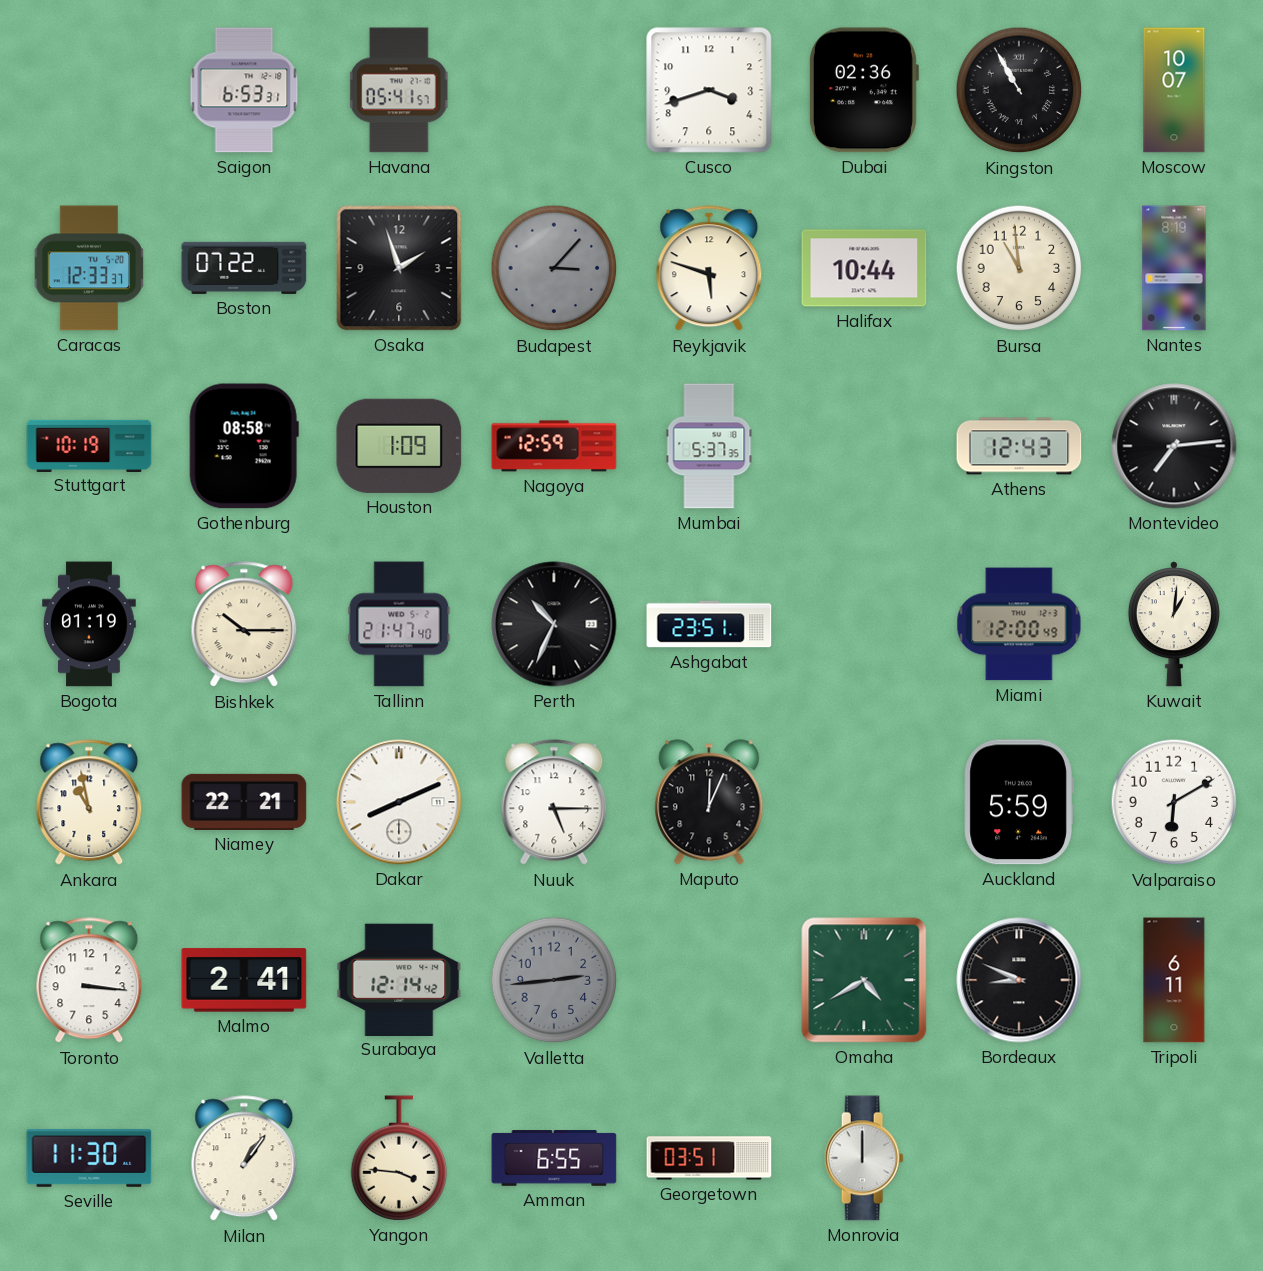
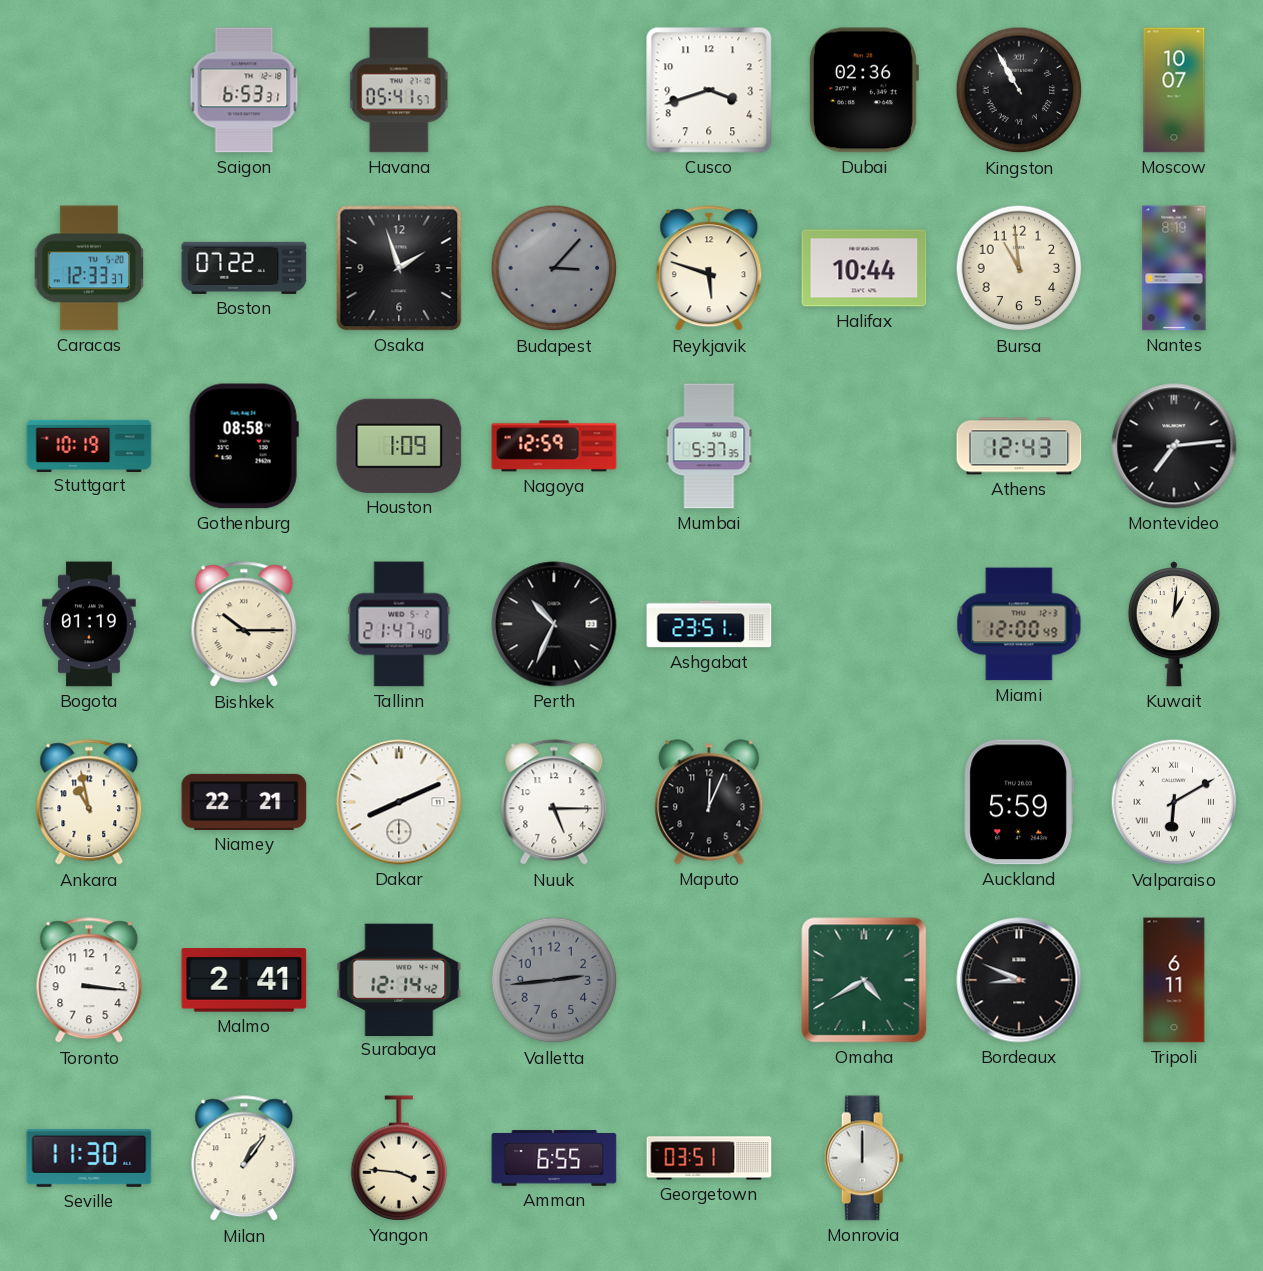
Valparaiso numerals: Arabic -> Roman
